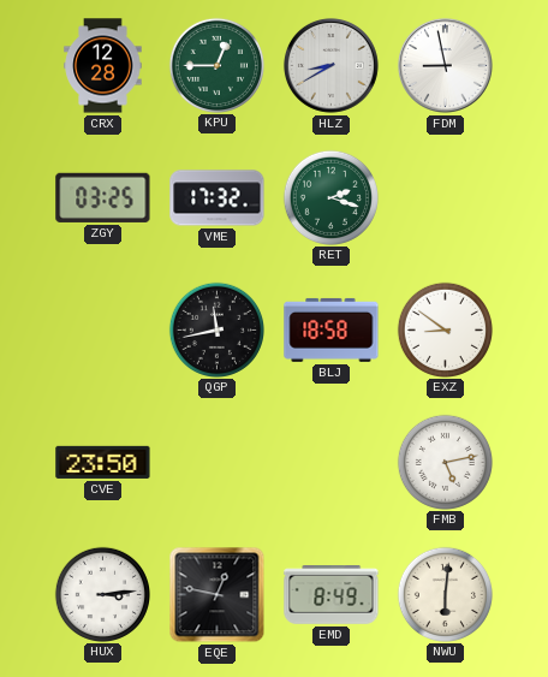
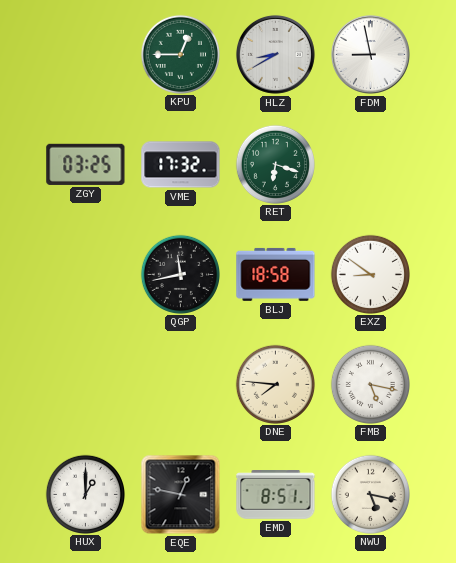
CRX: 12:28 -> none
RET: 2:18 -> 6:18
CVE: 23:50 -> none
DNE: none -> 7:46
FMB: 5:13 -> 5:17
HUX: 3:14 -> 1:00
EMD: 8:49 -> 8:51
NWU: 6:01 -> 5:17
